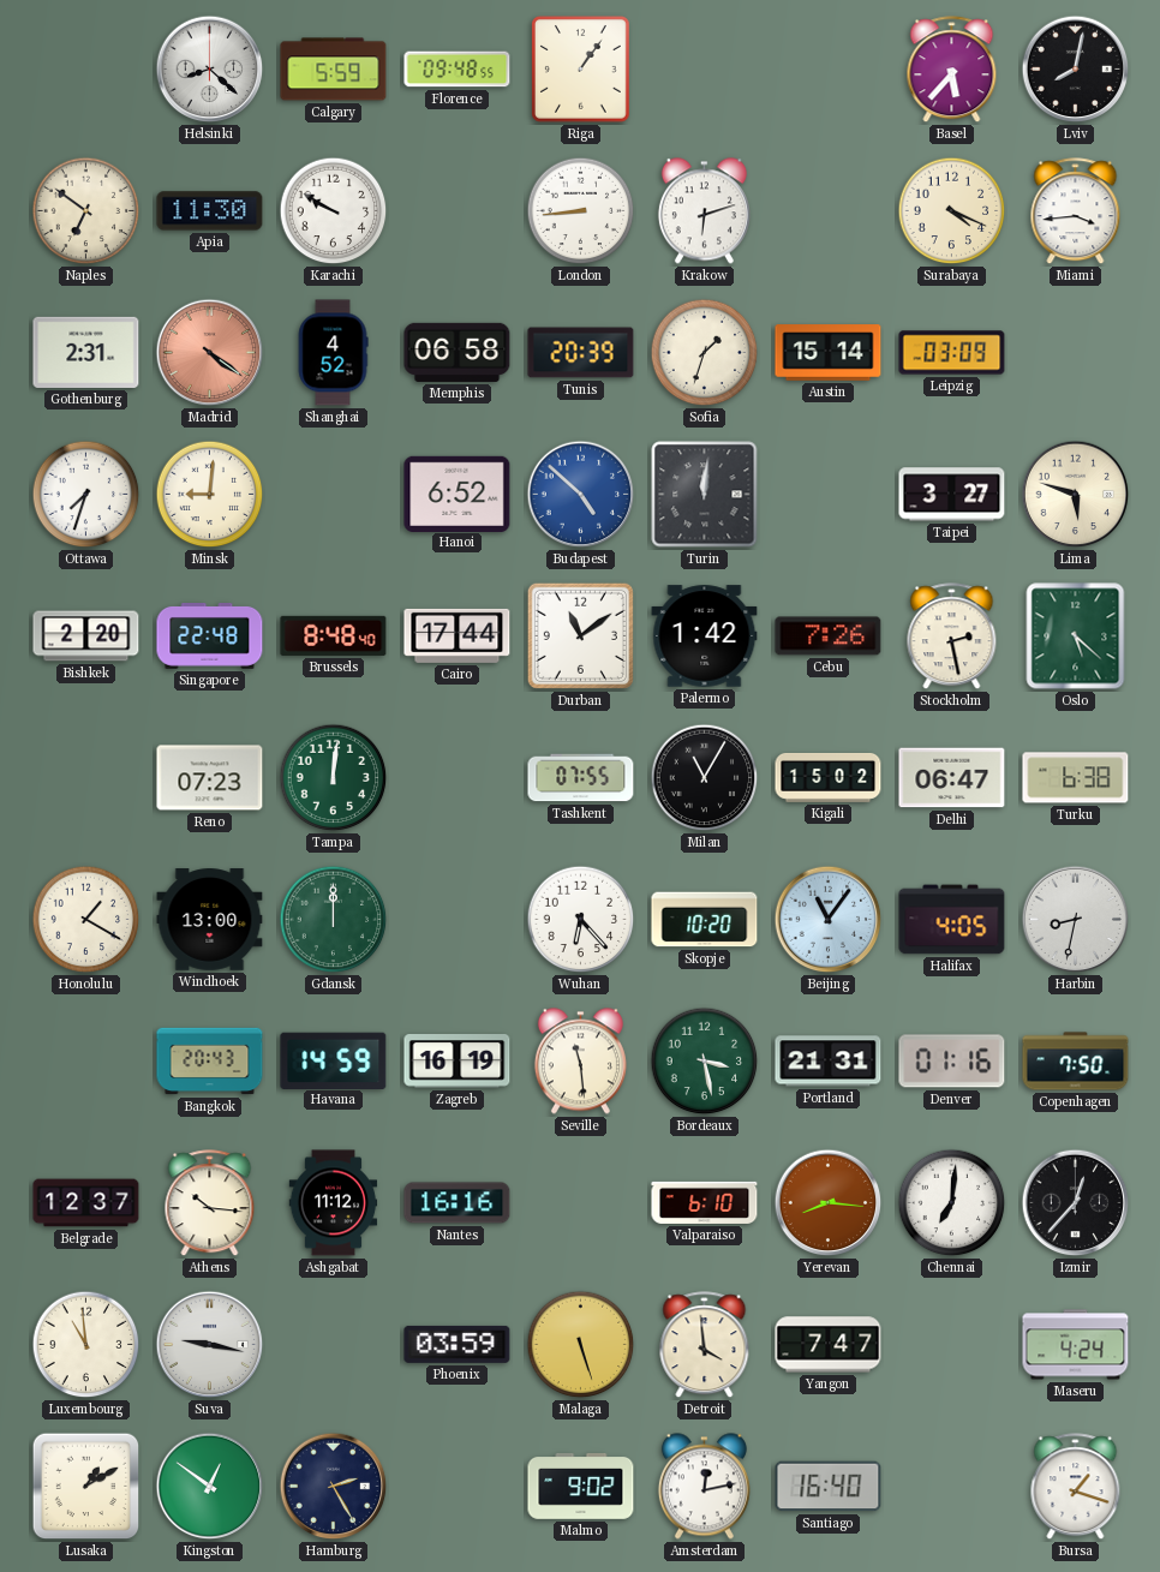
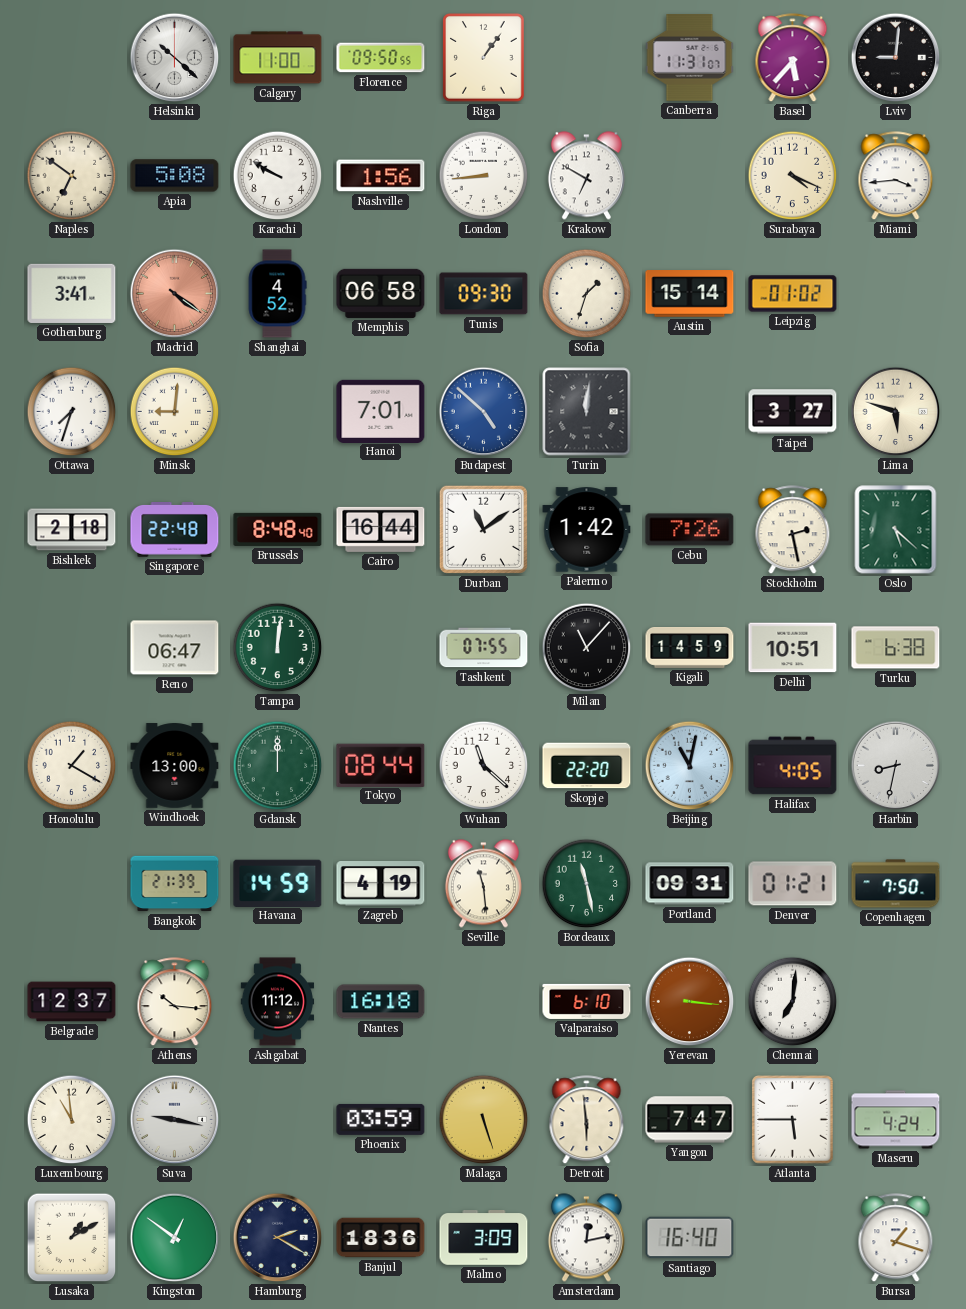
Helsinki: 8:22 -> 10:22
Calgary: 5:59 -> 11:00
Florence: 09:48 -> 09:50
Canberra: none -> 11:31
Lviv: 8:02 -> 9:01
Apia: 11:30 -> 5:08
Nashville: none -> 1:56
Krakow: 6:12 -> 6:50
Gothenburg: 2:31 -> 3:41
Tunis: 20:39 -> 09:30
Leipzig: 03:09 -> 01:02
Hanoi: 6:52 -> 7:01
Bishkek: 2:20 -> 2:18
Cairo: 17:44 -> 16:44
Reno: 07:23 -> 06:47
Milan: 11:05 -> 11:07
Kigali: 15:02 -> 14:59
Delhi: 06:47 -> 10:51
Tokyo: none -> 08:44
Wuhan: 6:23 -> 11:22
Skopje: 10:20 -> 22:20
Beijing: 11:06 -> 11:02
Bangkok: 20:43 -> 21:39
Zagreb: 16:19 -> 4:19
Bordeaux: 3:28 -> 11:28
Portland: 21:31 -> 09:31
Denver: 01:16 -> 01:21
Nantes: 16:16 -> 16:18
Yerevan: 8:16 -> 3:16
Izmir: 12:37 -> none
Detroit: 3:59 -> 5:59
Atlanta: none -> 5:45
Hamburg: 2:25 -> 2:20
Banjul: none -> 18:36
Malmo: 9:02 -> 3:09
